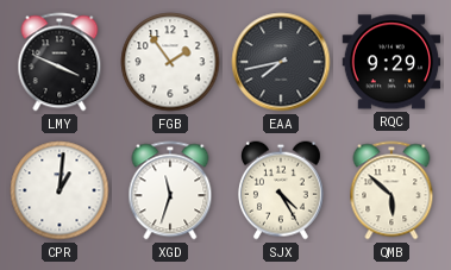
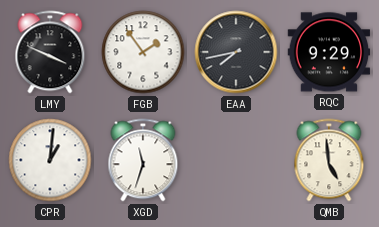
SJX: 4:25 -> none
QMB: 5:52 -> 4:59
